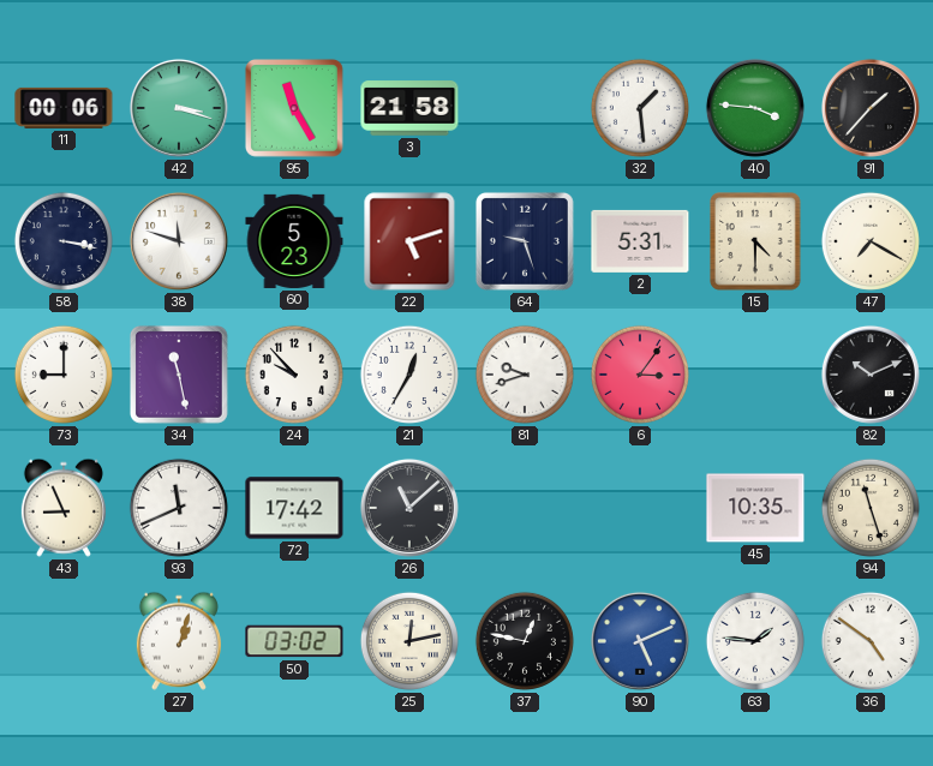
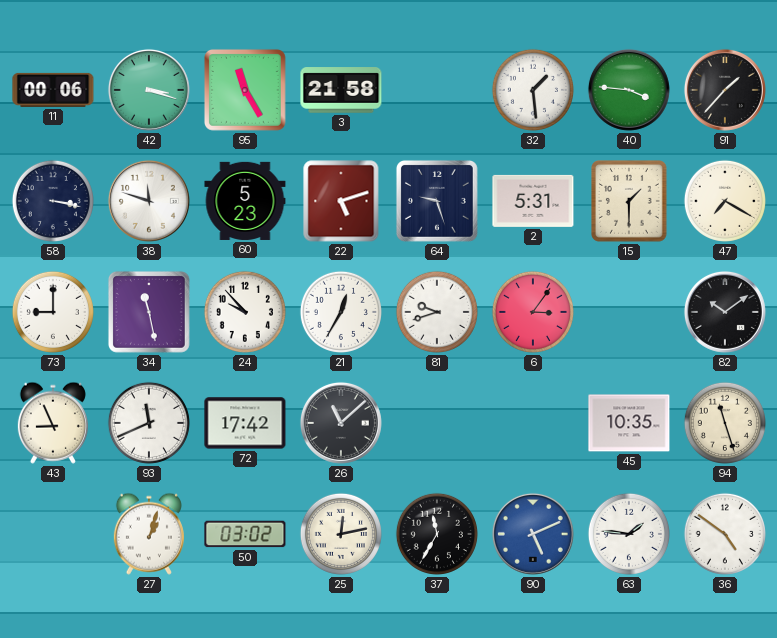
15: 4:30 -> 1:30
82: 10:11 -> 10:09
37: 12:47 -> 11:35
